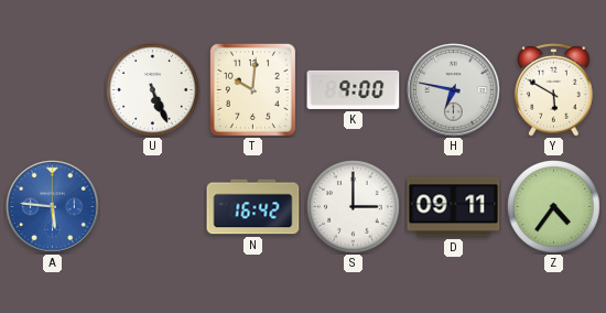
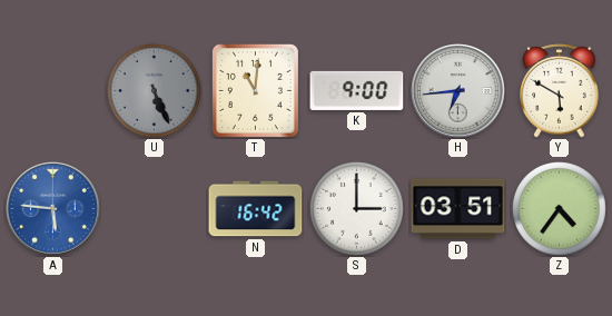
U dial: white -> grey
T: 10:01 -> 11:01
H: 6:47 -> 6:44
D: 09:11 -> 03:51
